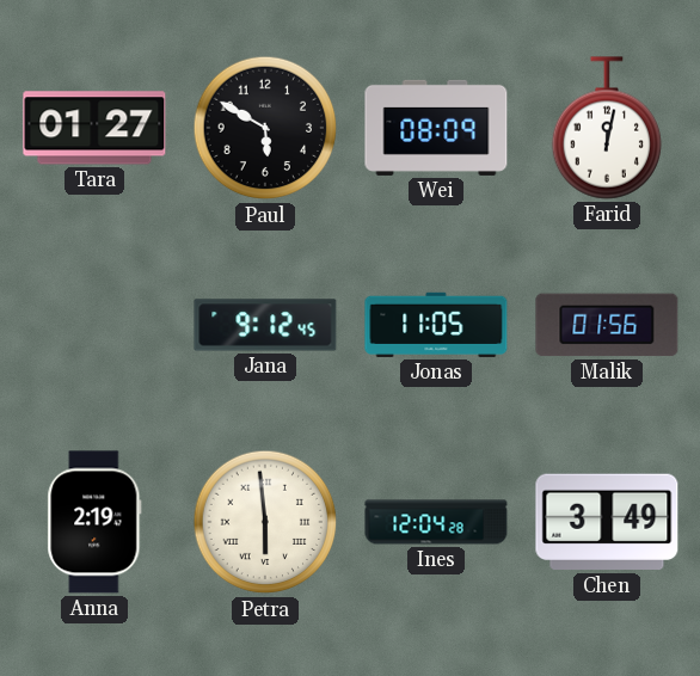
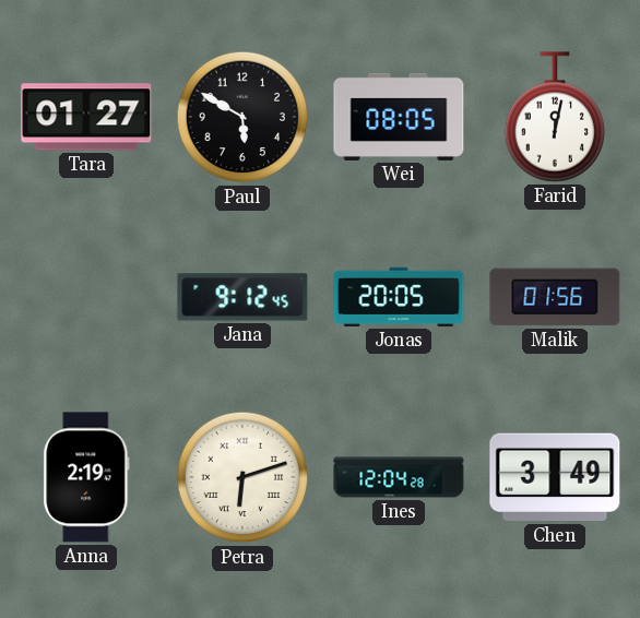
Wei: 08:09 -> 08:05
Jonas: 11:05 -> 20:05
Petra: 5:59 -> 6:12
